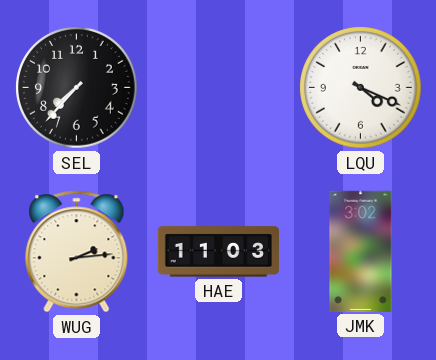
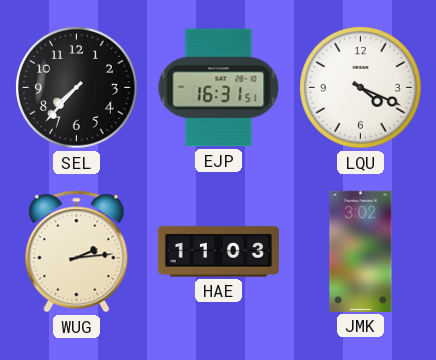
EJP: none -> 16:31
